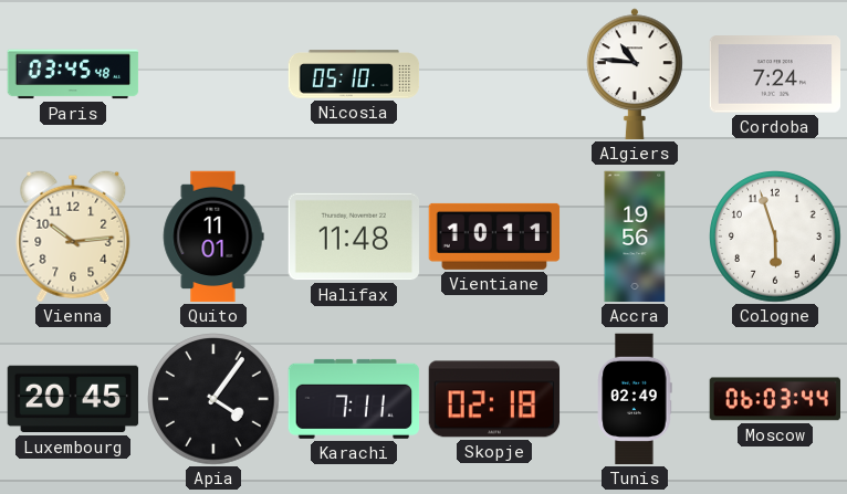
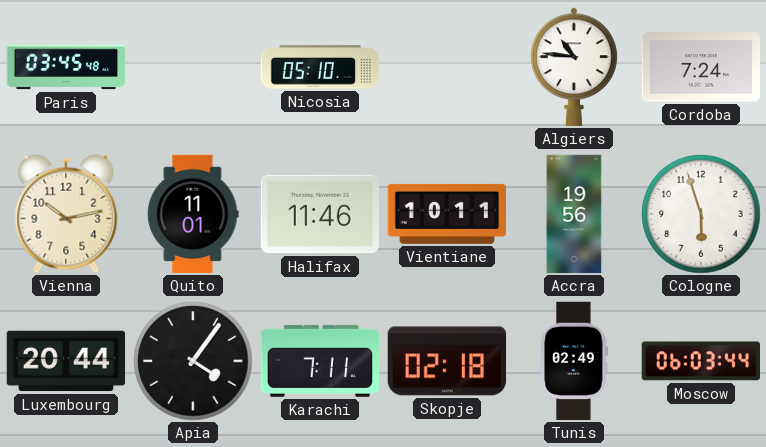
Vienna: 10:14 -> 10:13
Halifax: 11:48 -> 11:46
Luxembourg: 20:45 -> 20:44
